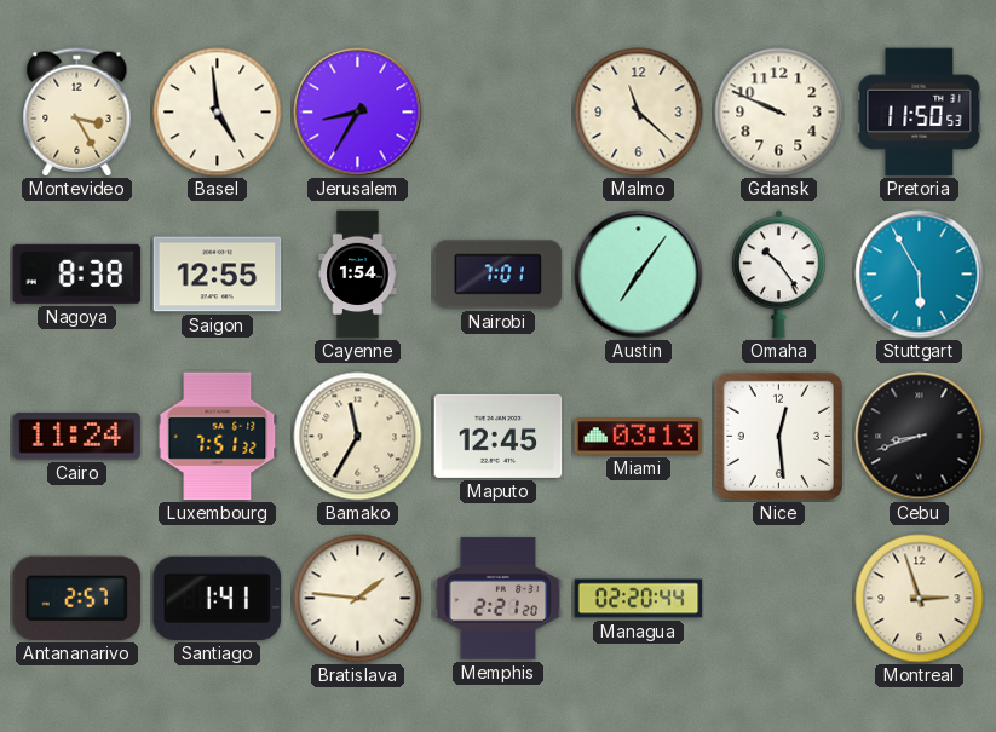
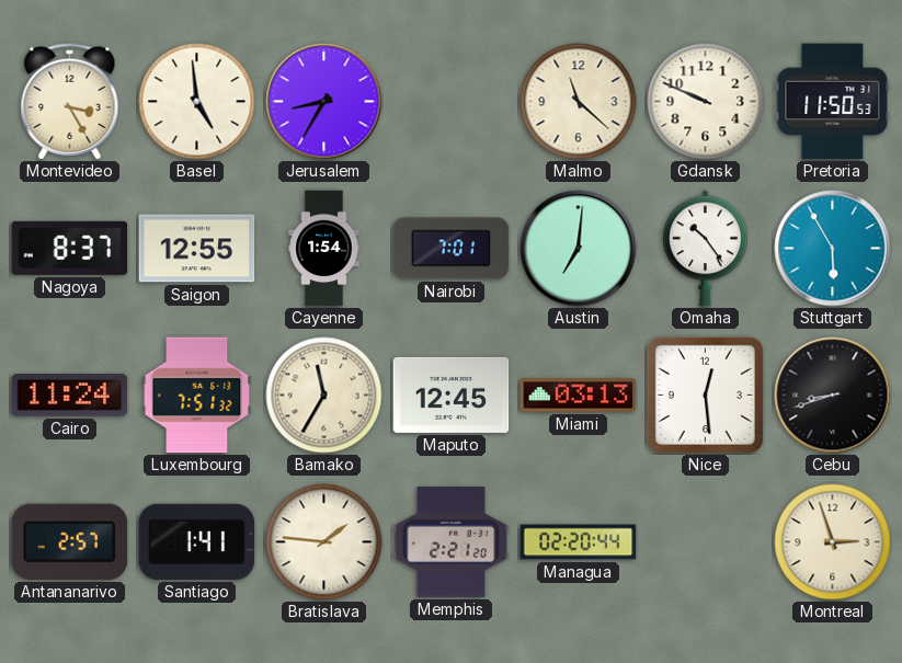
Nagoya: 8:38 -> 8:37
Austin: 7:06 -> 7:01
